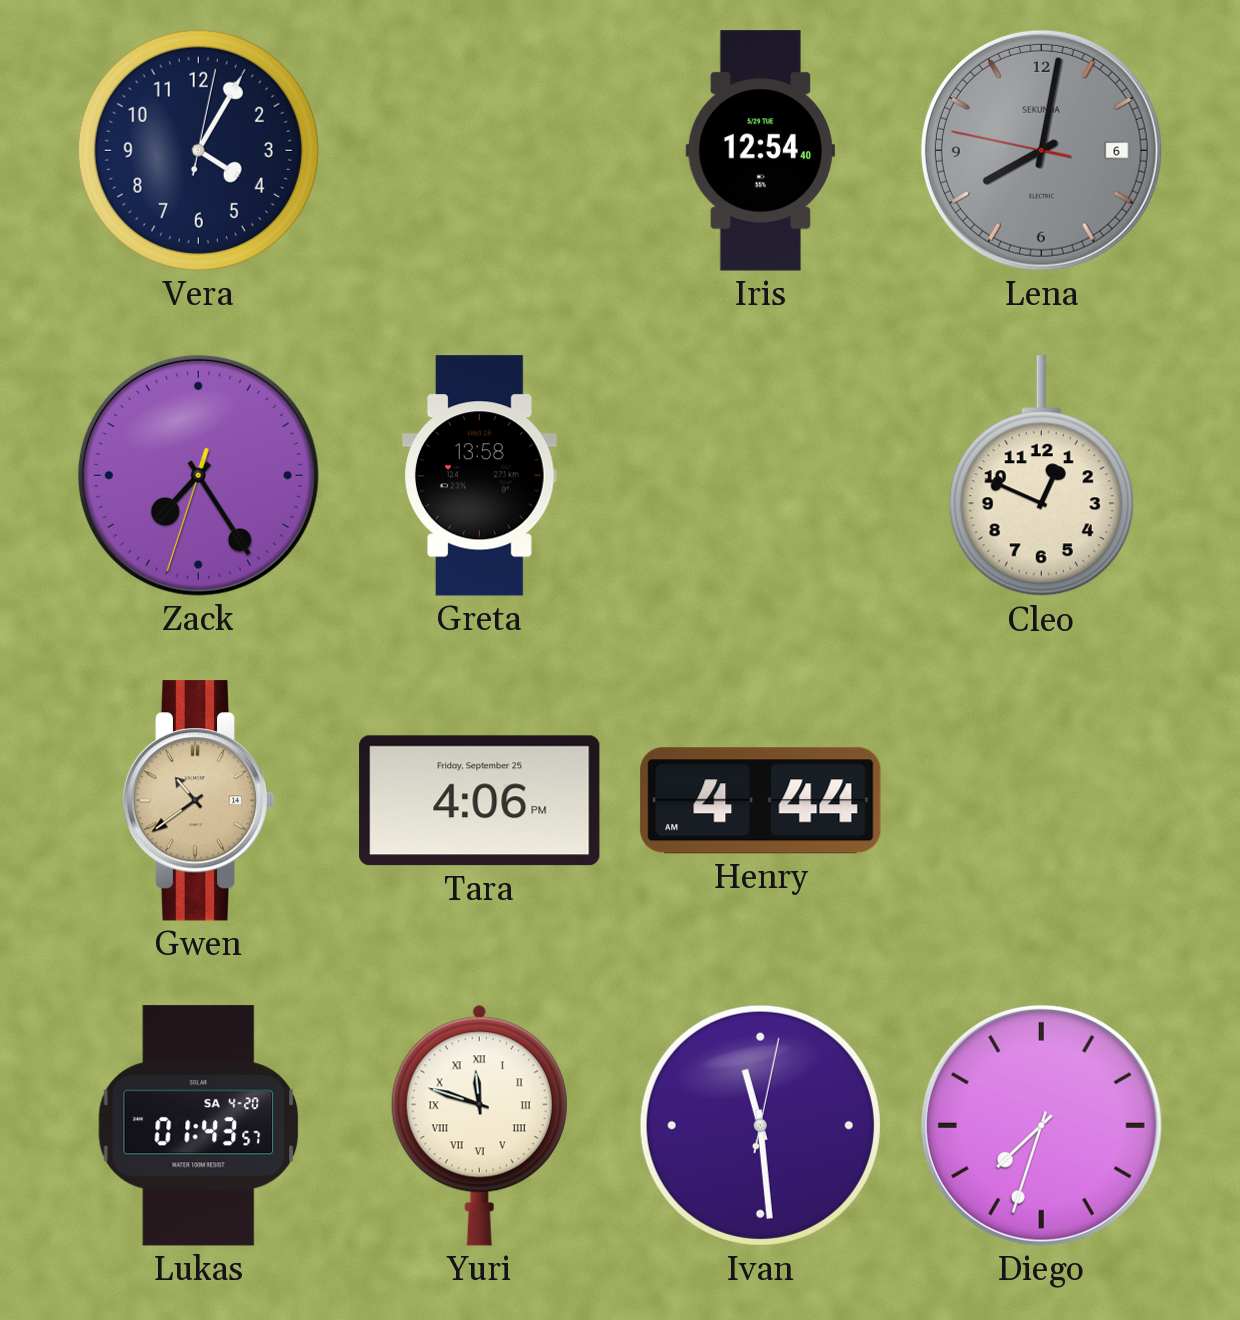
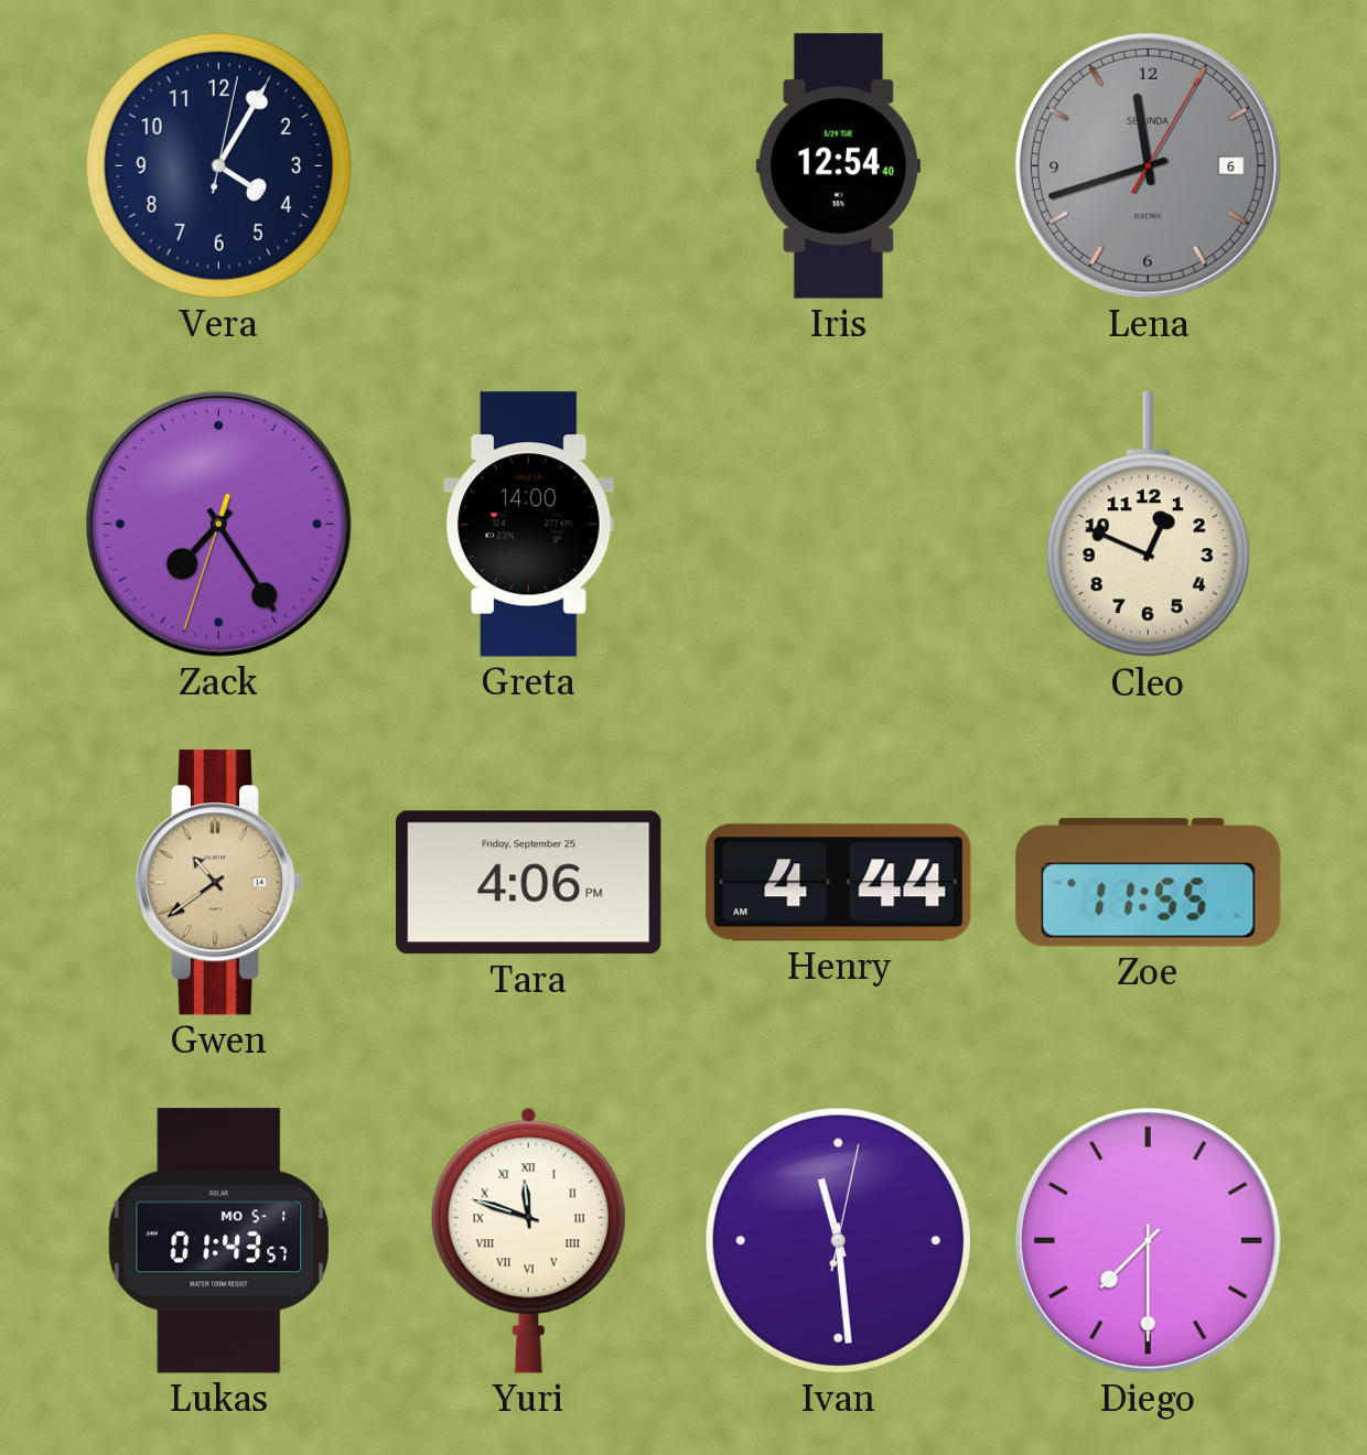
Lena: 8:01 -> 11:42
Greta: 13:58 -> 14:00
Zoe: none -> 11:55
Lukas date: SA 4-20 -> MO 5-1
Diego: 7:33 -> 7:30
